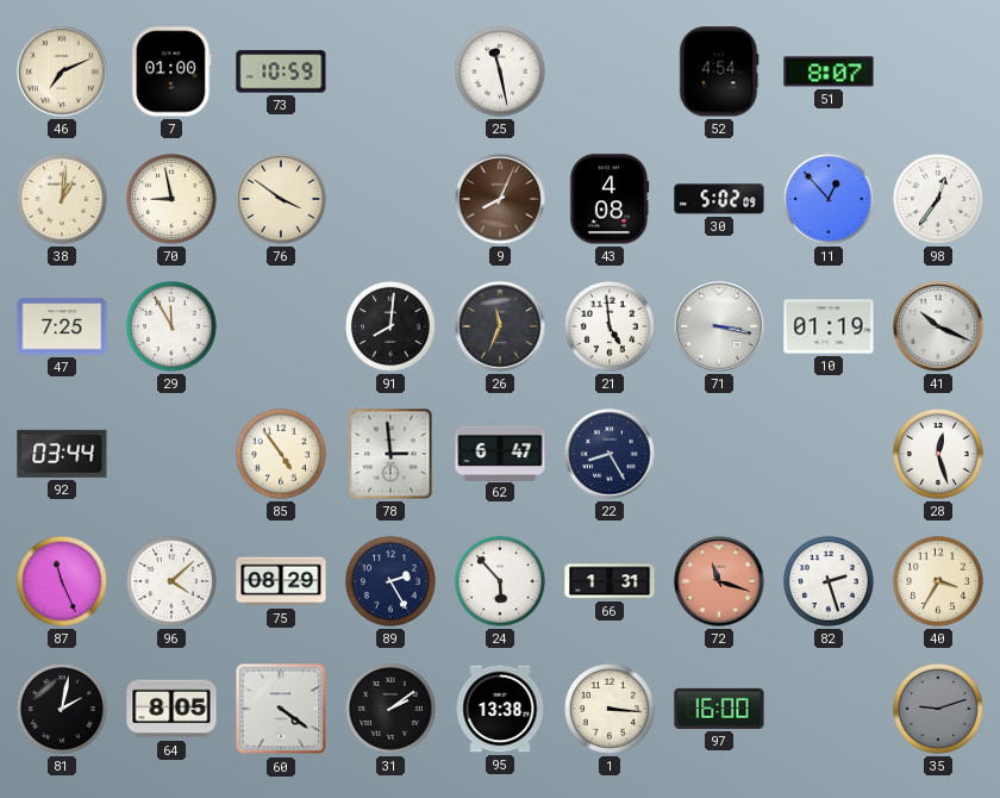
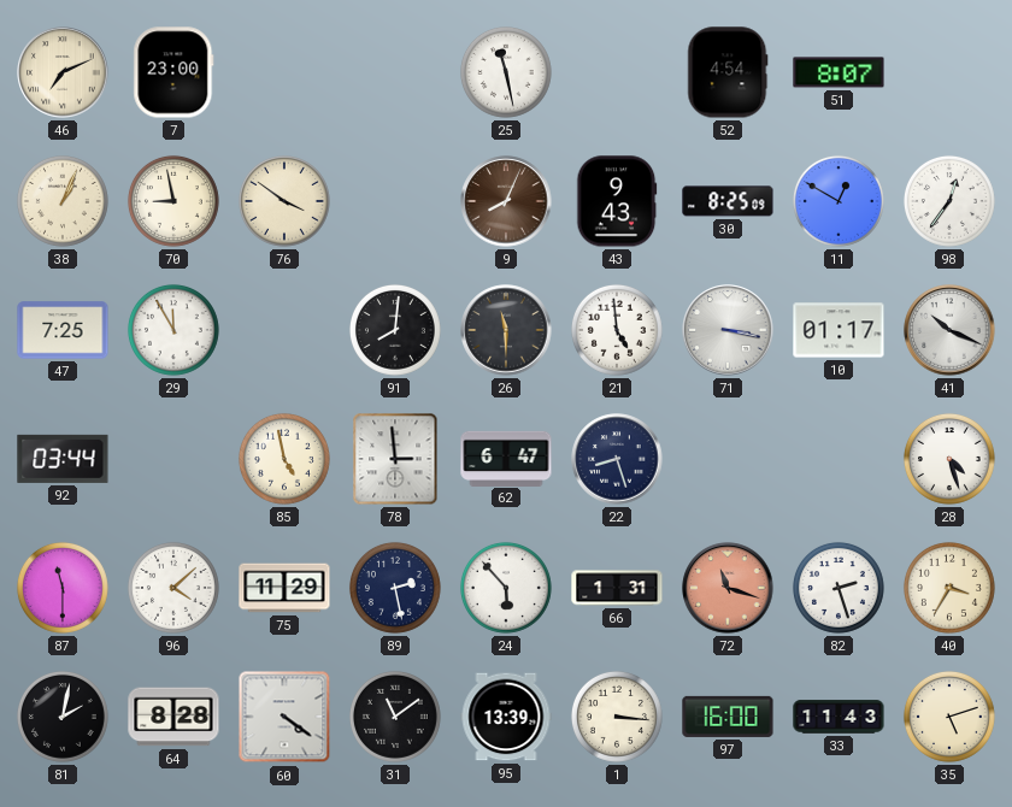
7: 01:00 -> 23:00
73: 10:59 -> none
38: 1:01 -> 1:04
43: 4:08 -> 9:43
30: 5:02 -> 8:25
11: 12:53 -> 12:50
26: 11:34 -> 11:30
10: 01:19 -> 01:17
85: 4:54 -> 4:58
22: 8:25 -> 8:27
28: 12:27 -> 4:27
87: 11:26 -> 11:30
75: 08:29 -> 11:29
89: 2:25 -> 2:28
64: 8:05 -> 8:28
31: 2:09 -> 11:09
95: 13:38 -> 13:39
33: none -> 11:43
35: 9:12 -> 5:12
35 dial: grey -> cream
